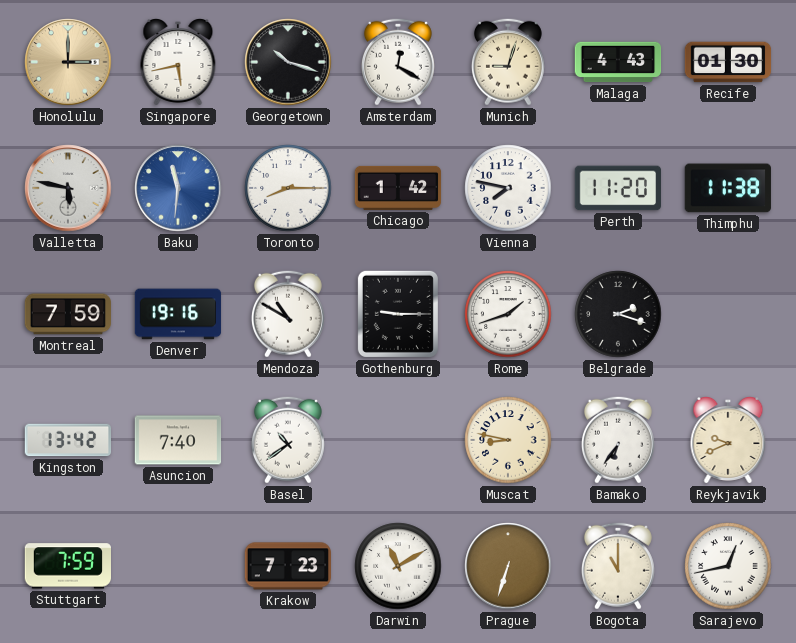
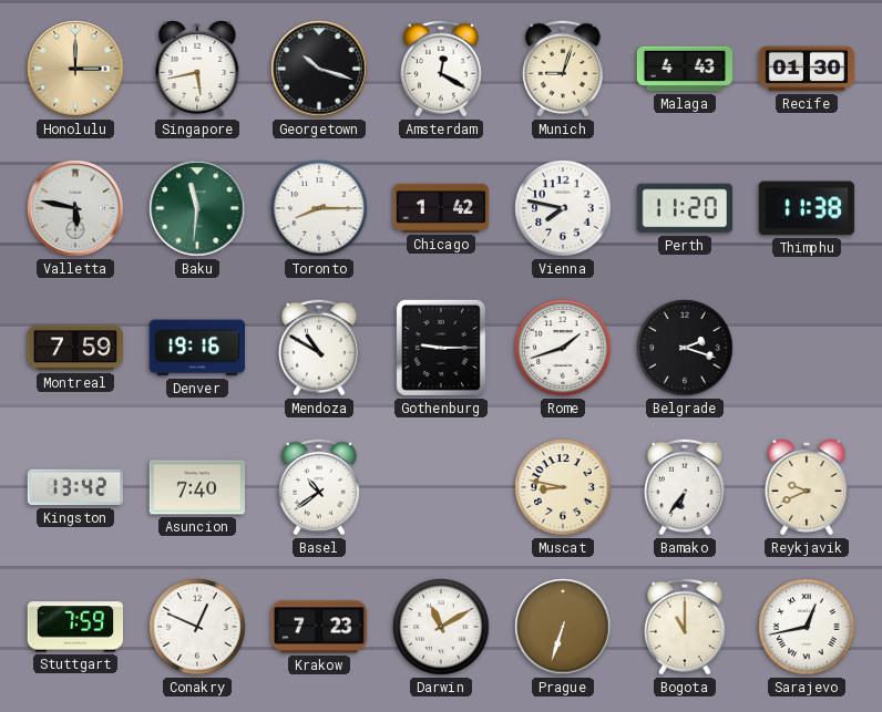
Baku dial: blue -> green
Conakry: none -> 12:49
